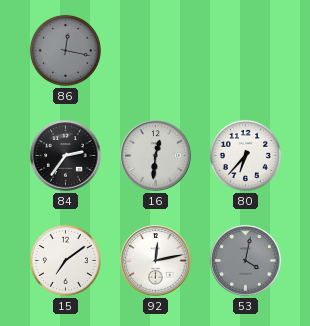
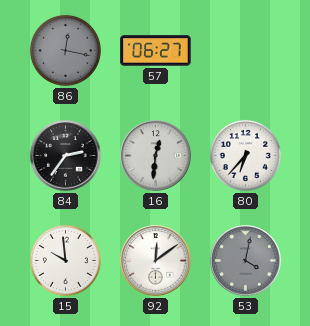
57: none -> 06:27
15: 7:09 -> 9:59
92: 12:13 -> 12:09
